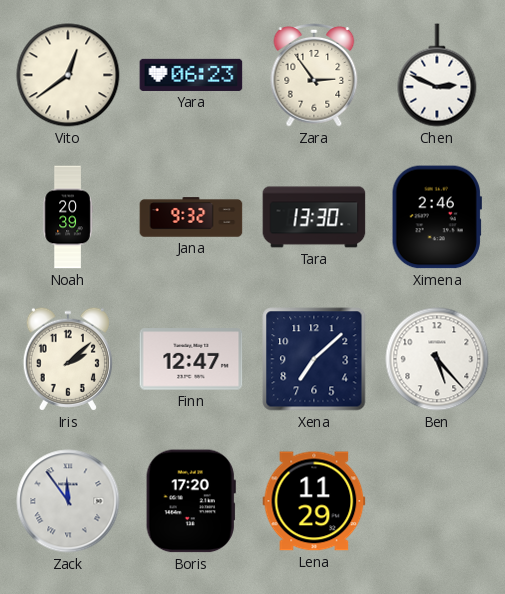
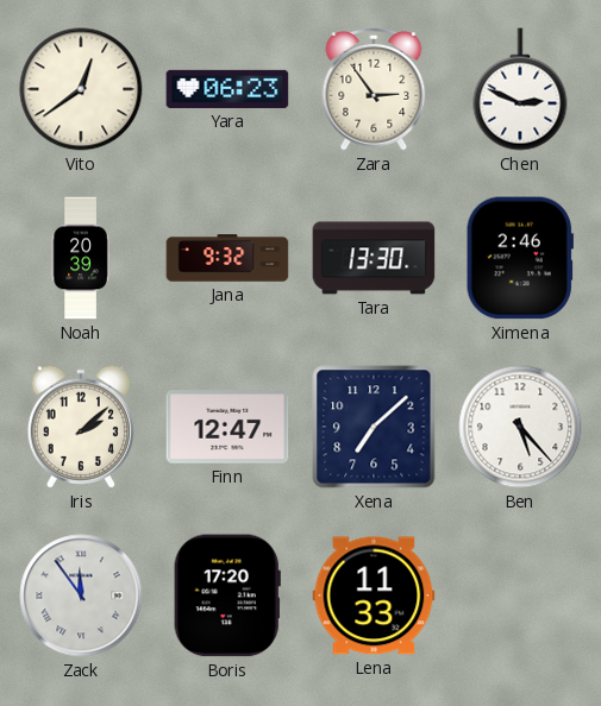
Lena: 11:29 -> 11:33
